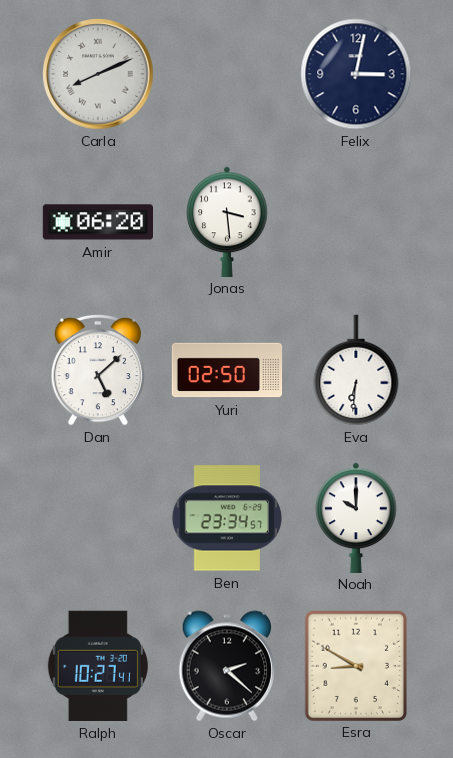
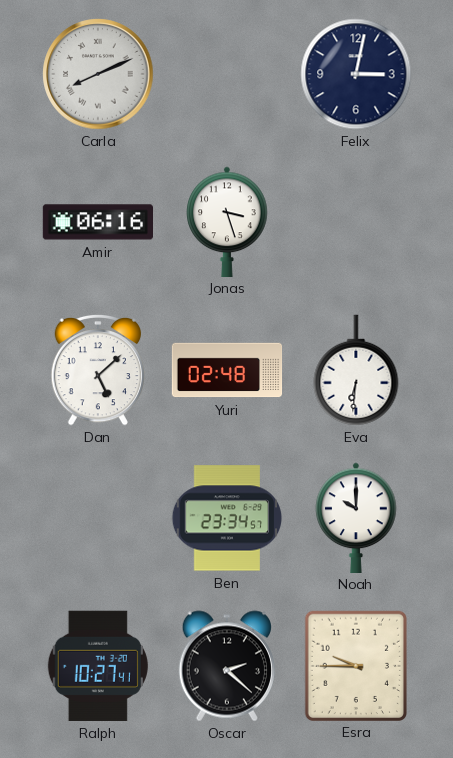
Amir: 06:20 -> 06:16
Jonas: 3:29 -> 3:27
Yuri: 02:50 -> 02:48
Esra: 8:50 -> 9:45
